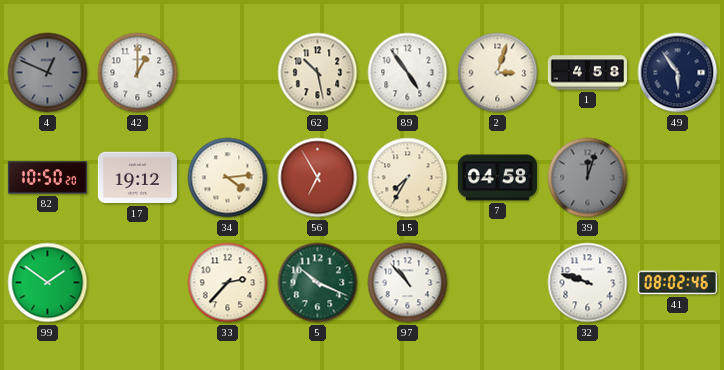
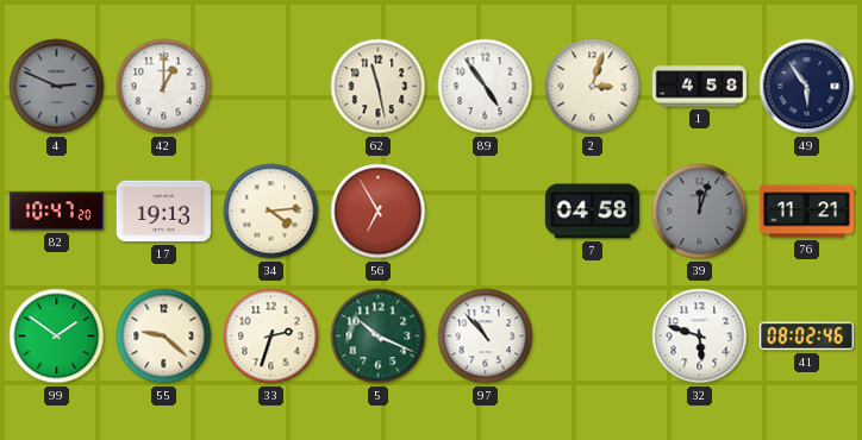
4: 12:49 -> 2:49
62: 10:28 -> 11:28
82: 10:50 -> 10:47
17: 19:12 -> 19:13
15: 7:35 -> none
76: none -> 11:21
55: none -> 9:22
33: 2:37 -> 2:33
32: 9:48 -> 5:48
